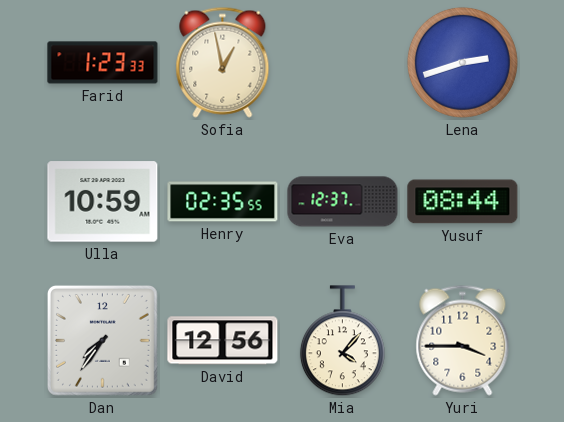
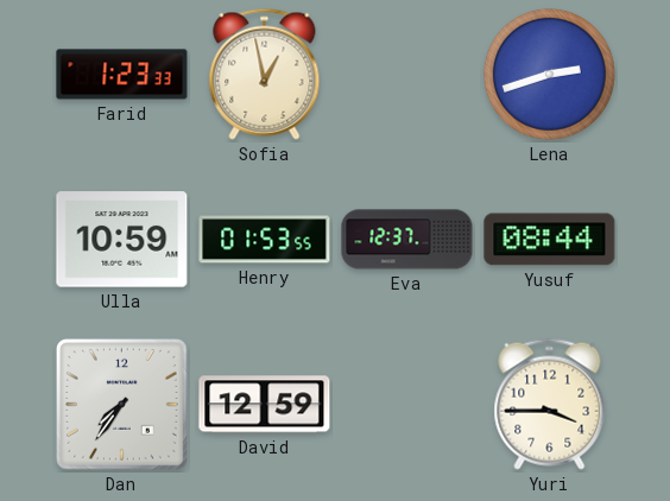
Henry: 02:35 -> 01:53
David: 12:56 -> 12:59
Mia: 4:07 -> none
